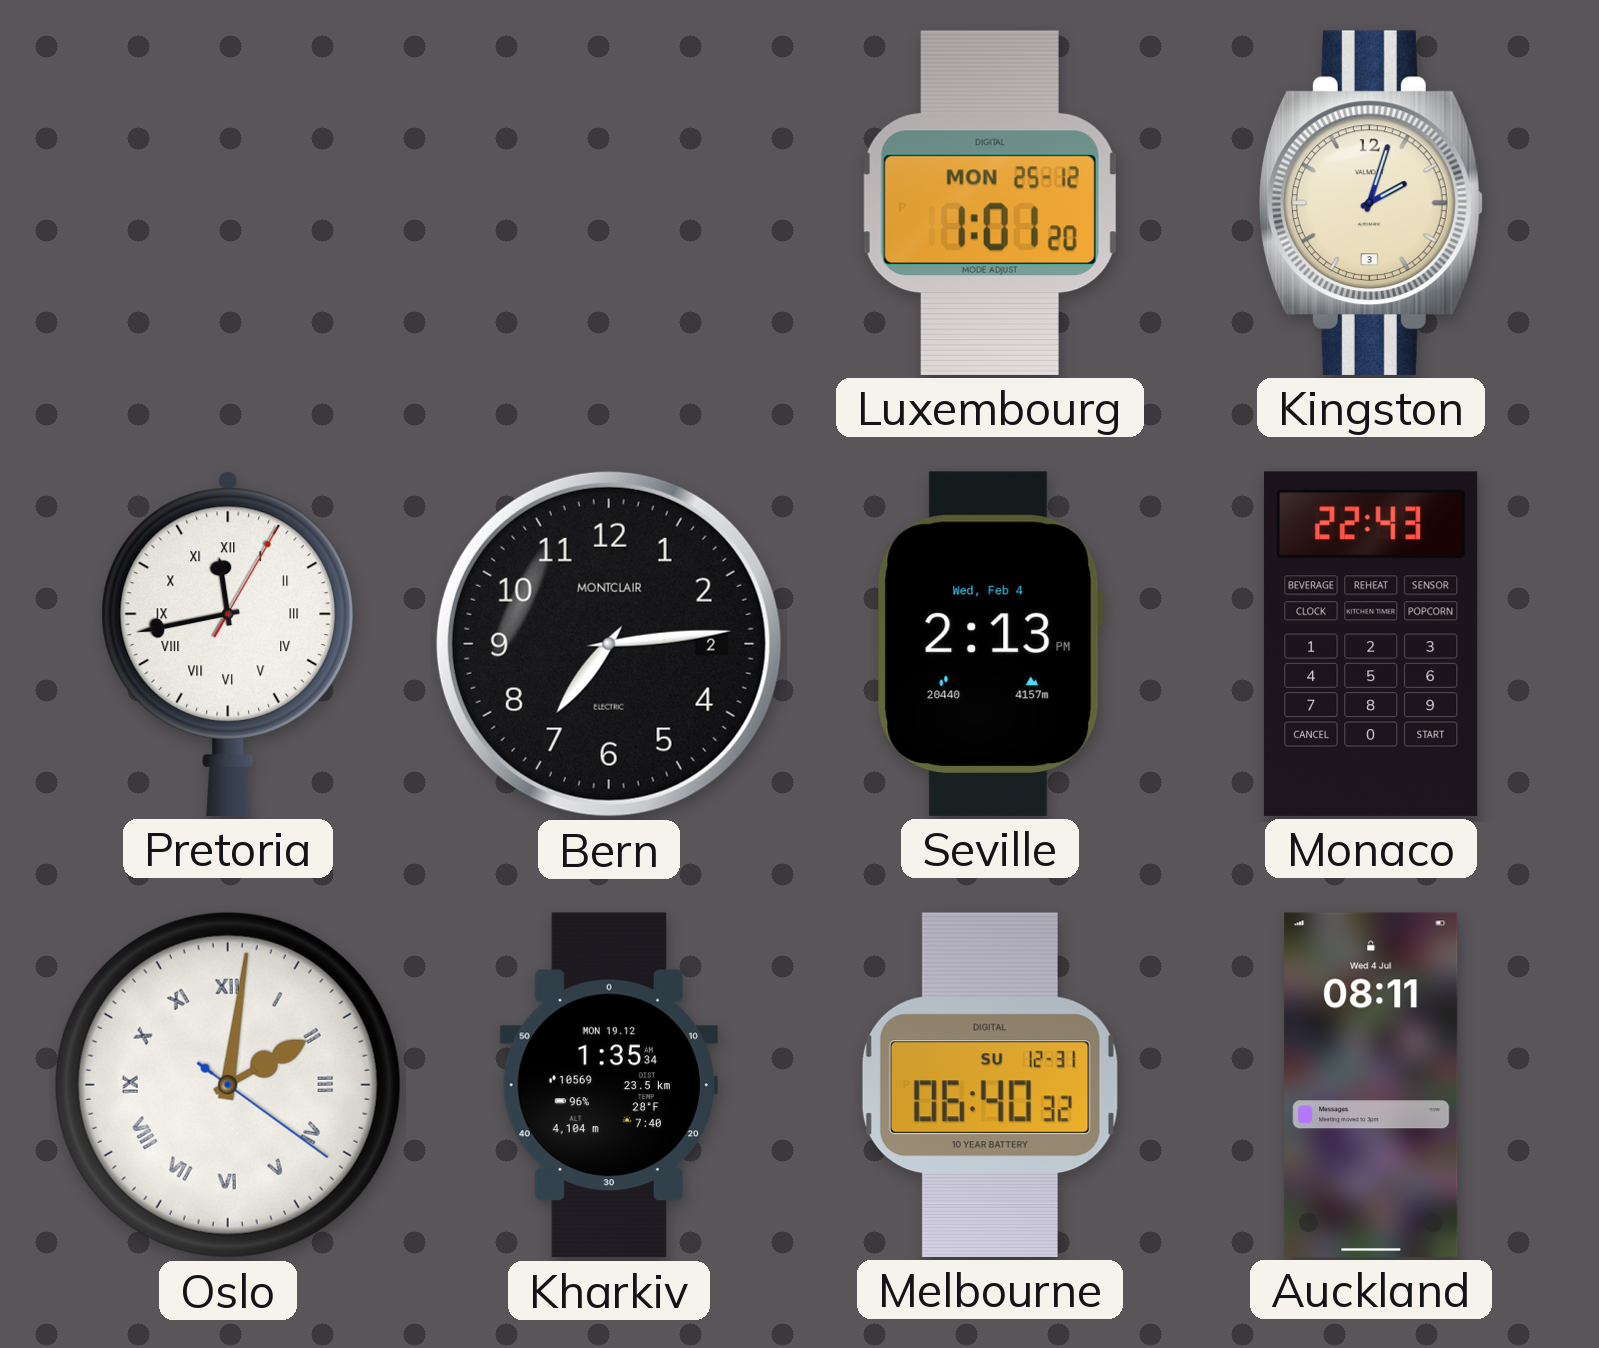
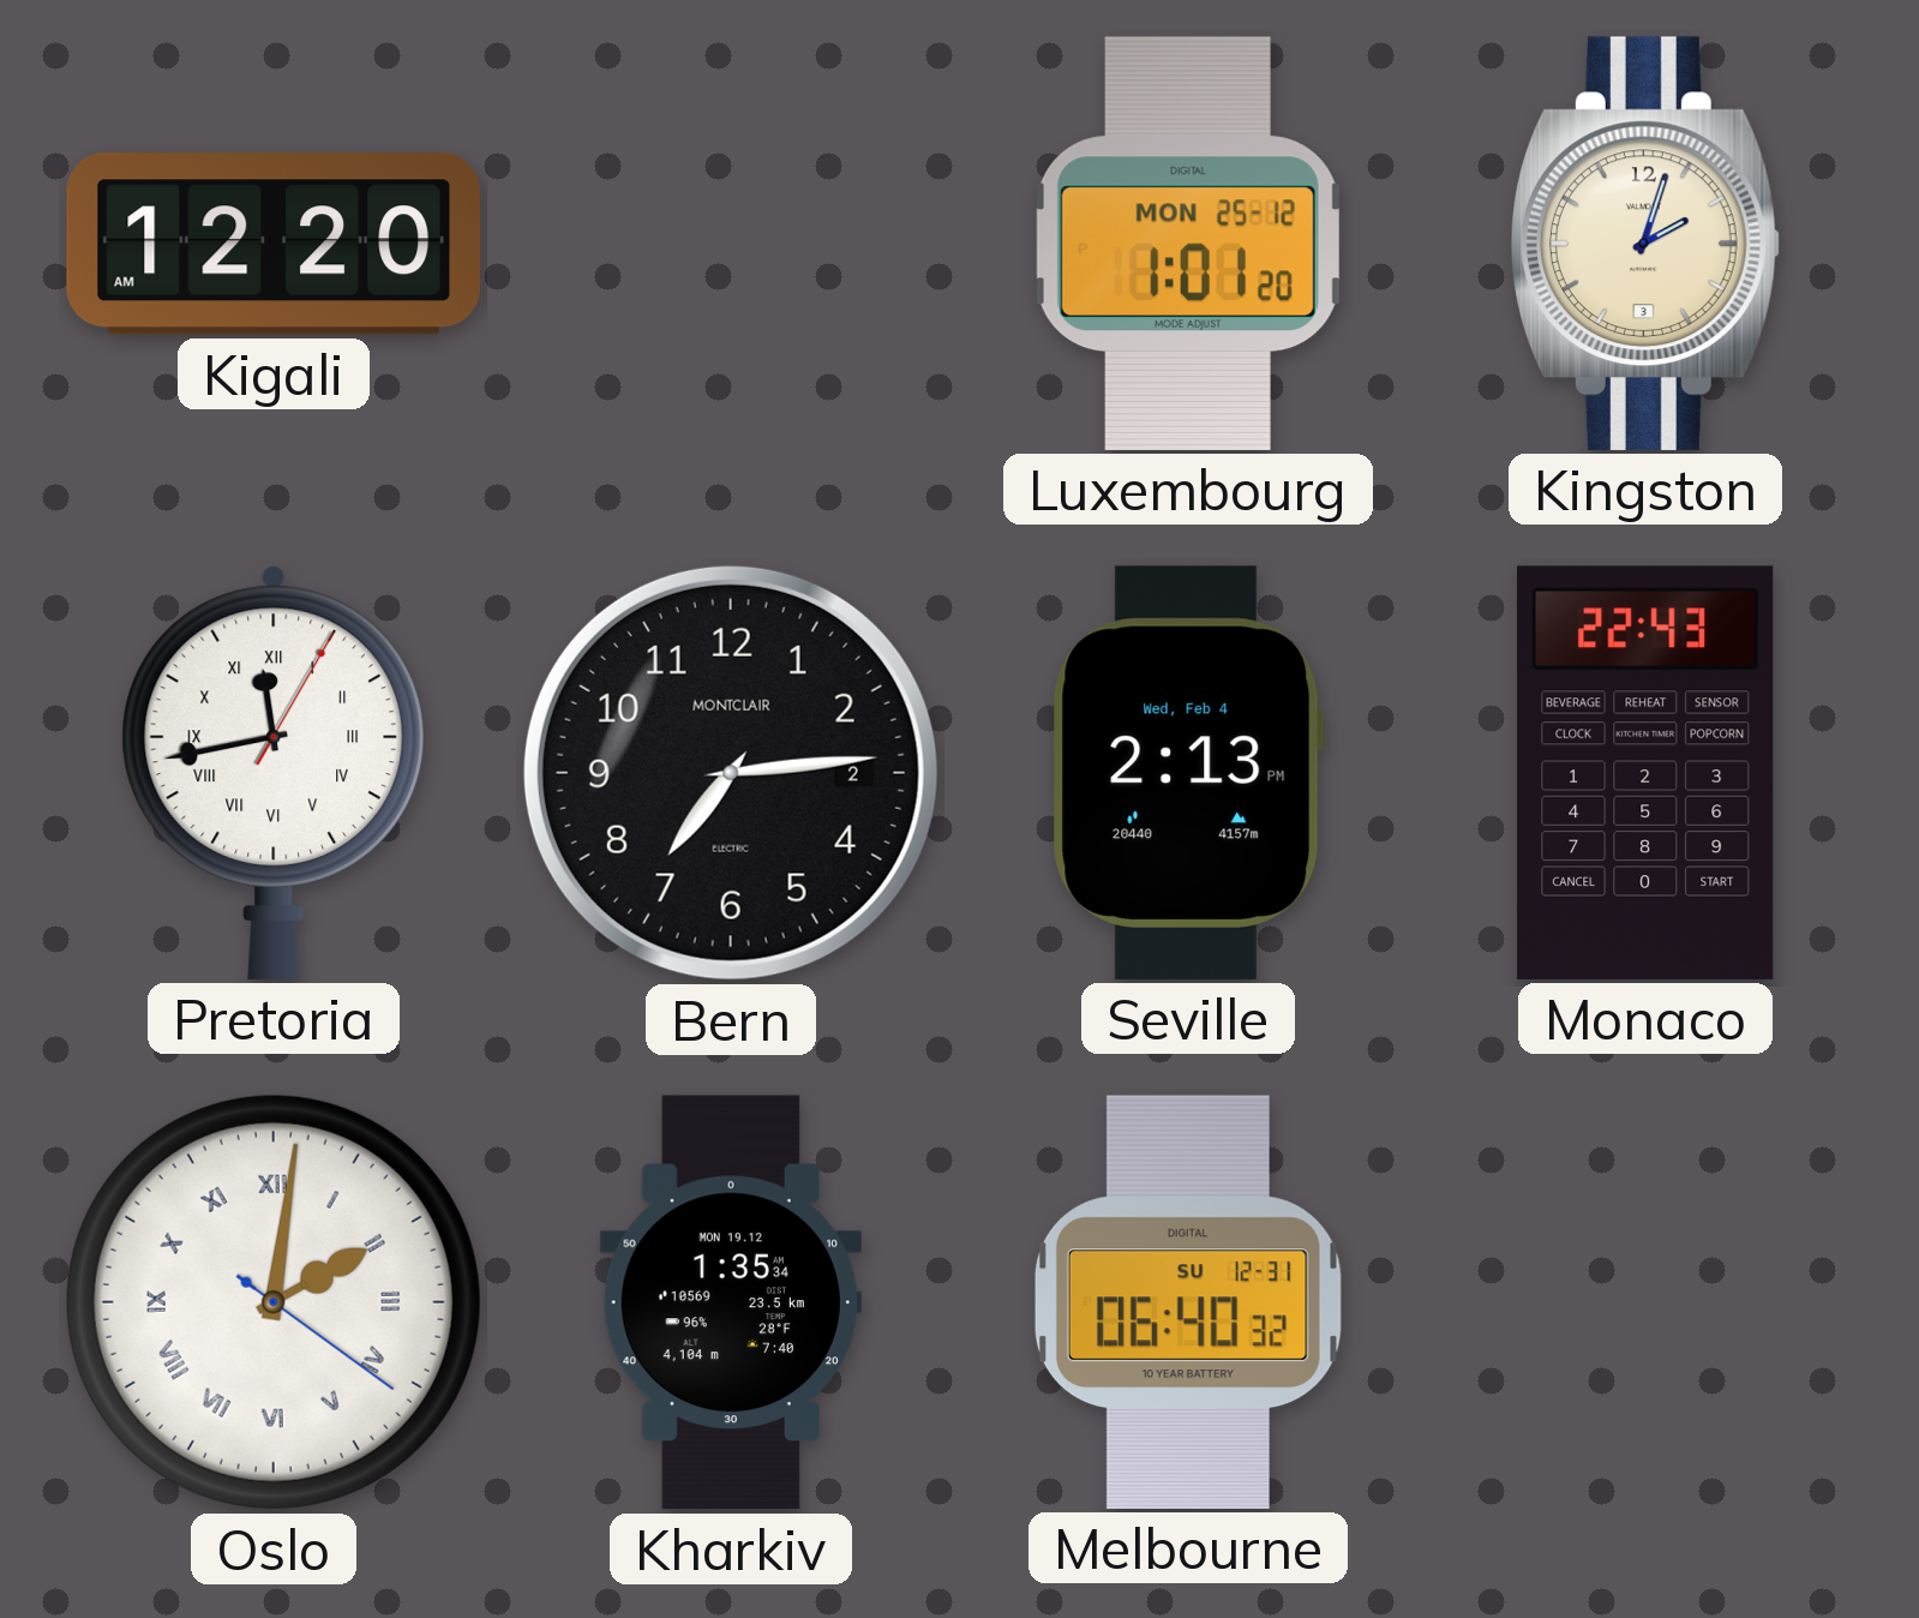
Kigali: none -> 12:20
Auckland: 08:11 -> none
